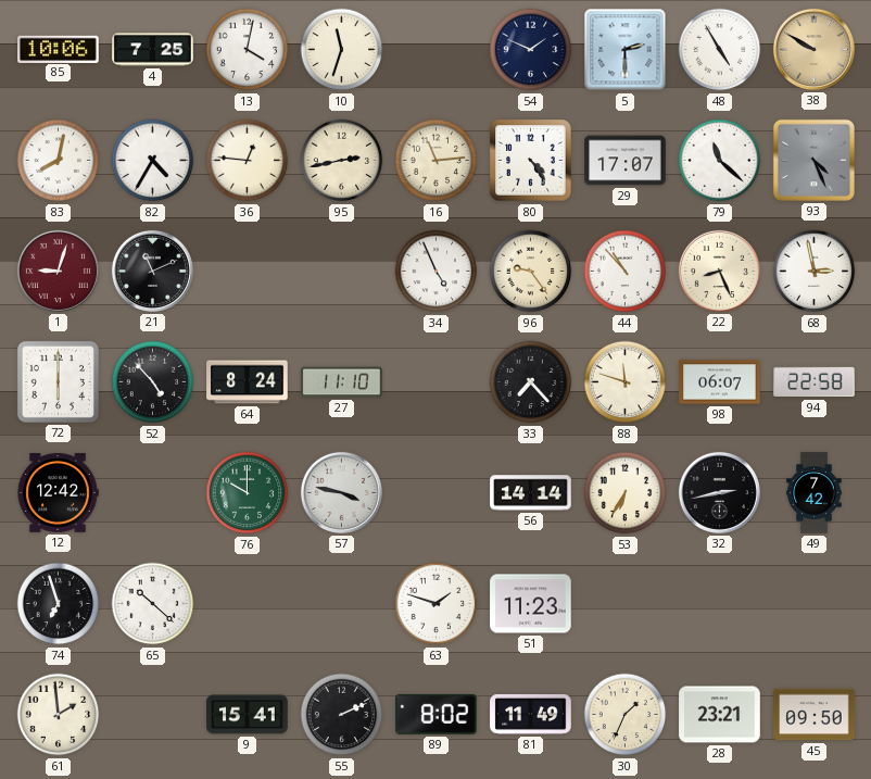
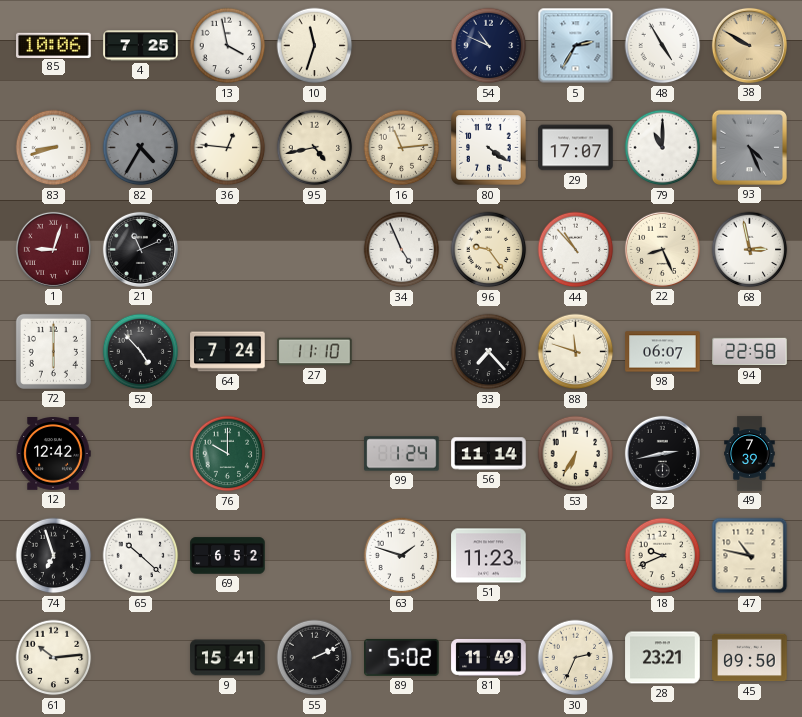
13: 4:02 -> 3:58
54: 1:49 -> 10:49
5: 2:30 -> 2:35
83: 8:02 -> 8:42
82 dial: white -> grey
95: 2:43 -> 4:43
80: 4:24 -> 4:21
79: 11:22 -> 11:00
64: 8:24 -> 7:24
57: 3:47 -> none
99: none -> 1:24
56: 14:14 -> 11:14
49: 7:42 -> 7:39
69: none -> 6:52
18: none -> 9:41
47: none -> 10:47
61: 1:59 -> 10:14
89: 8:02 -> 5:02
30: 1:34 -> 2:34
